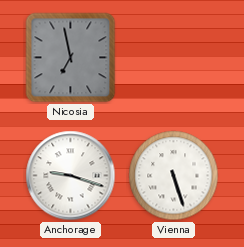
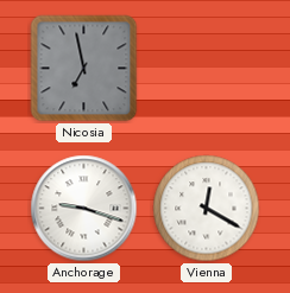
Vienna: 5:27 -> 12:20
